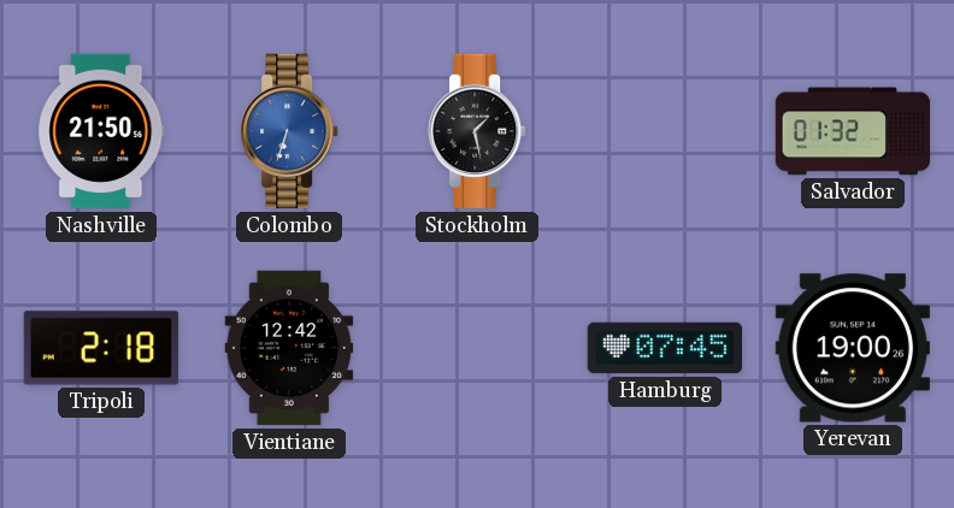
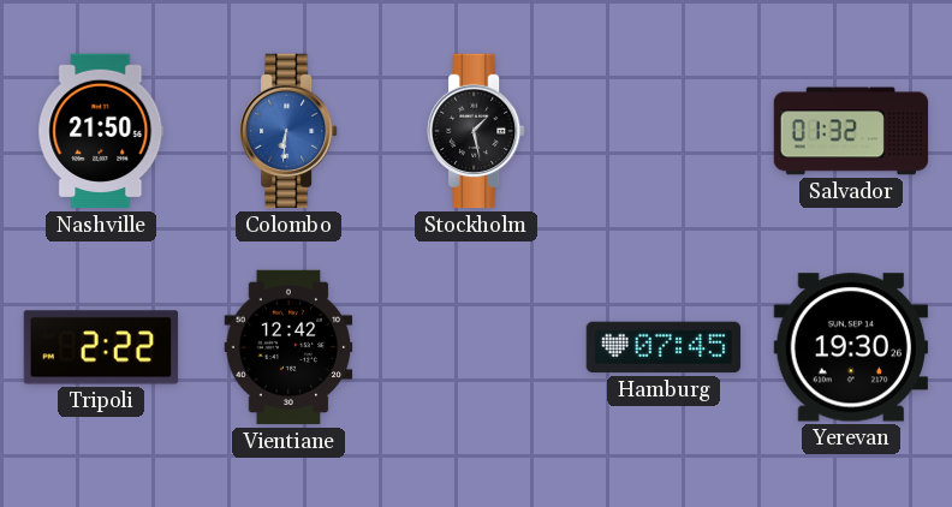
Colombo: 6:33 -> 6:31
Tripoli: 2:18 -> 2:22
Yerevan: 19:00 -> 19:30
